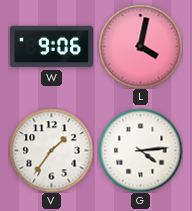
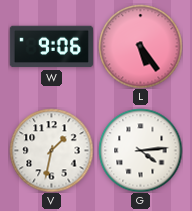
L: 4:02 -> 5:24
V: 1:36 -> 1:32
